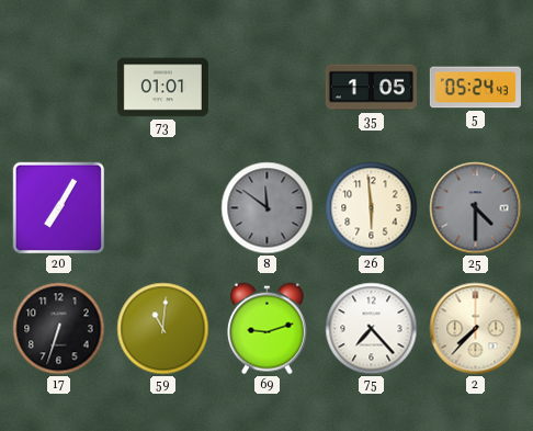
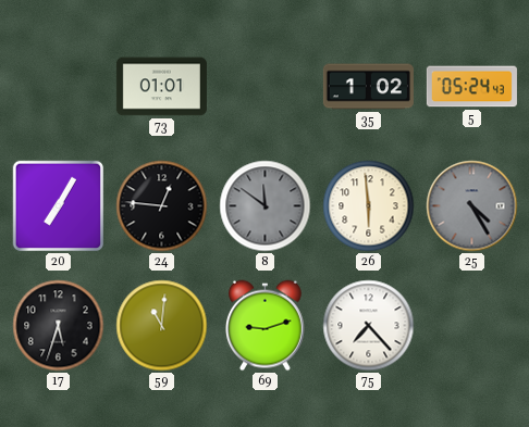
35: 1:05 -> 1:02
24: none -> 12:46
25: 4:30 -> 4:25
17: 6:33 -> 5:33
2: 7:37 -> none
